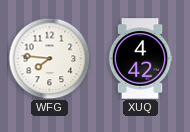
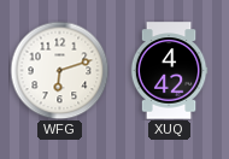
WFG: 7:46 -> 6:12
